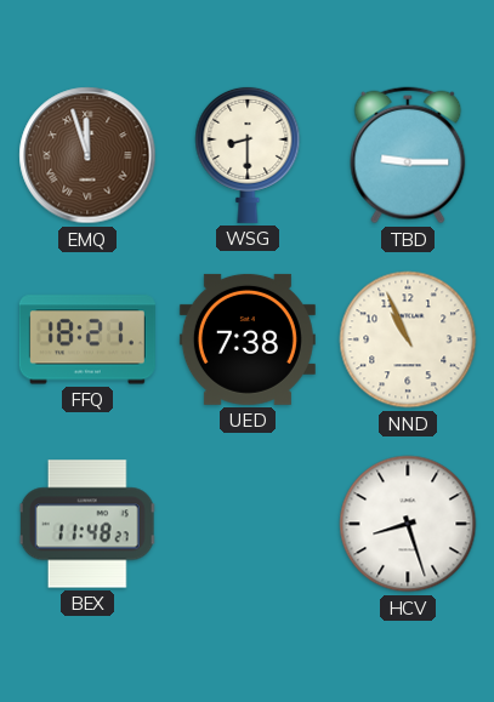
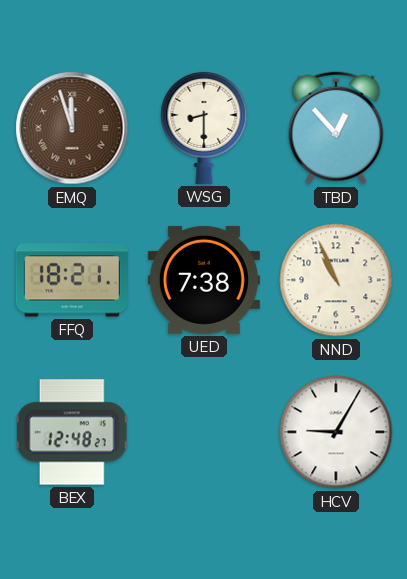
TBD: 9:15 -> 12:53
BEX: 11:48 -> 12:48
HCV: 8:27 -> 9:05
